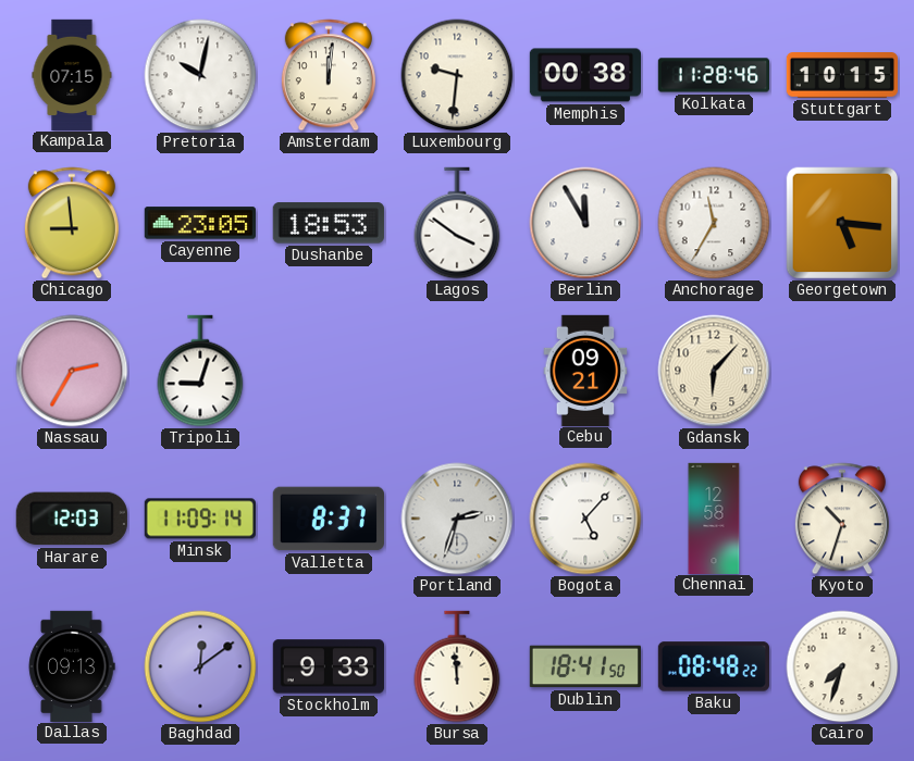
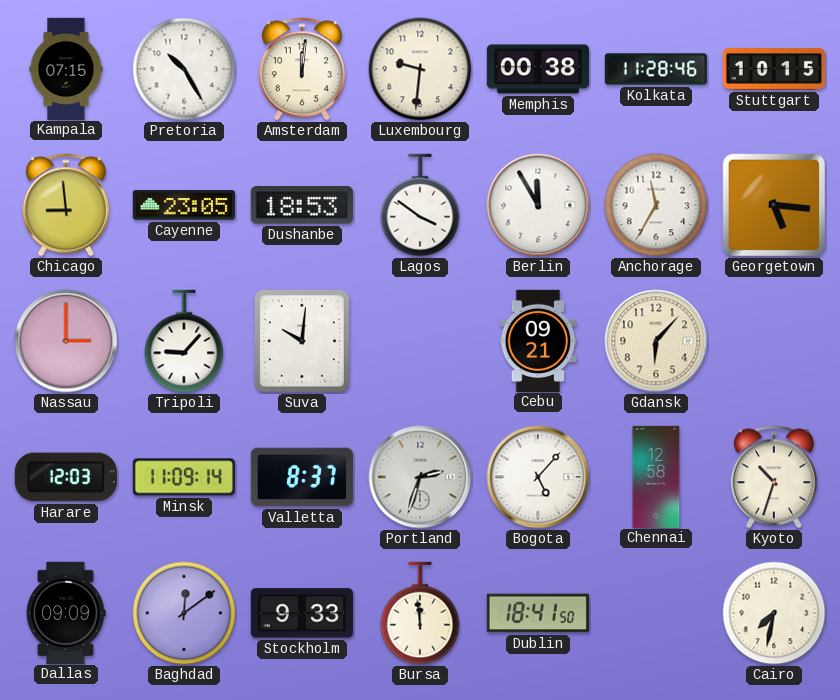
Pretoria: 10:02 -> 10:25
Nassau: 2:35 -> 3:00
Tripoli: 9:03 -> 9:07
Suva: none -> 10:01
Dallas: 09:13 -> 09:09
Baku: 08:48 -> none
Cairo: 7:33 -> 7:32
